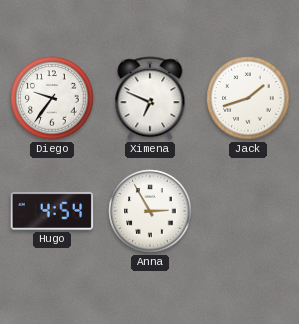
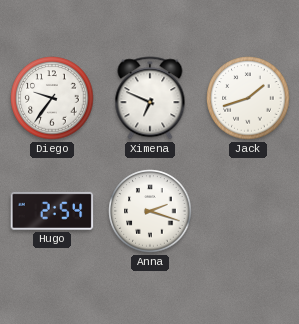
Hugo: 4:54 -> 2:54
Anna: 2:55 -> 2:18
